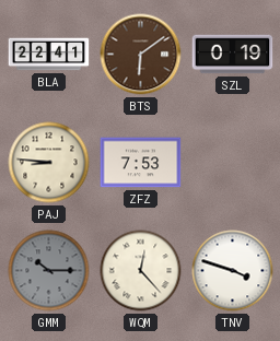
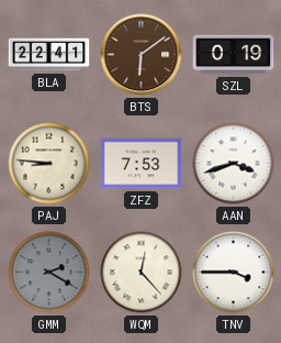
AAN: none -> 3:42
GMM: 10:15 -> 2:20
TNV: 3:48 -> 3:45
